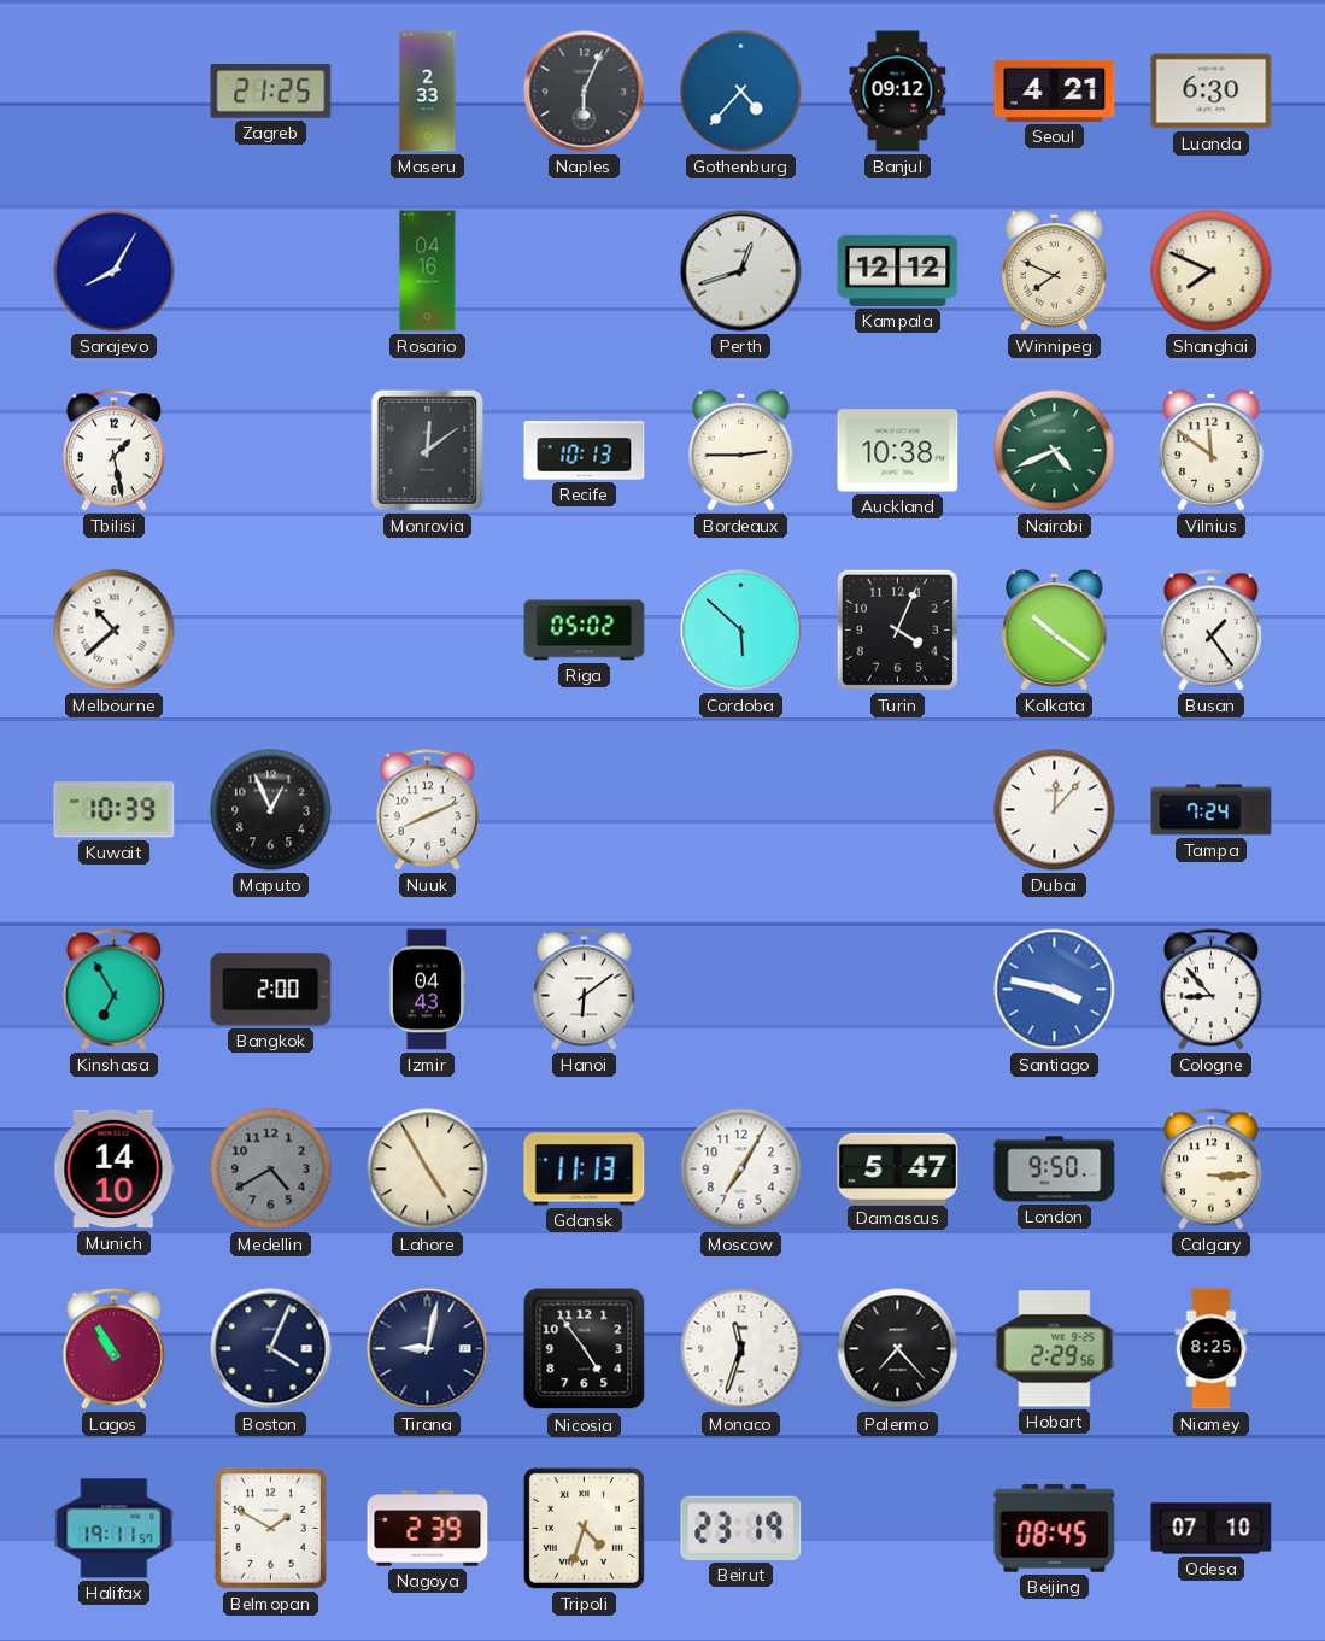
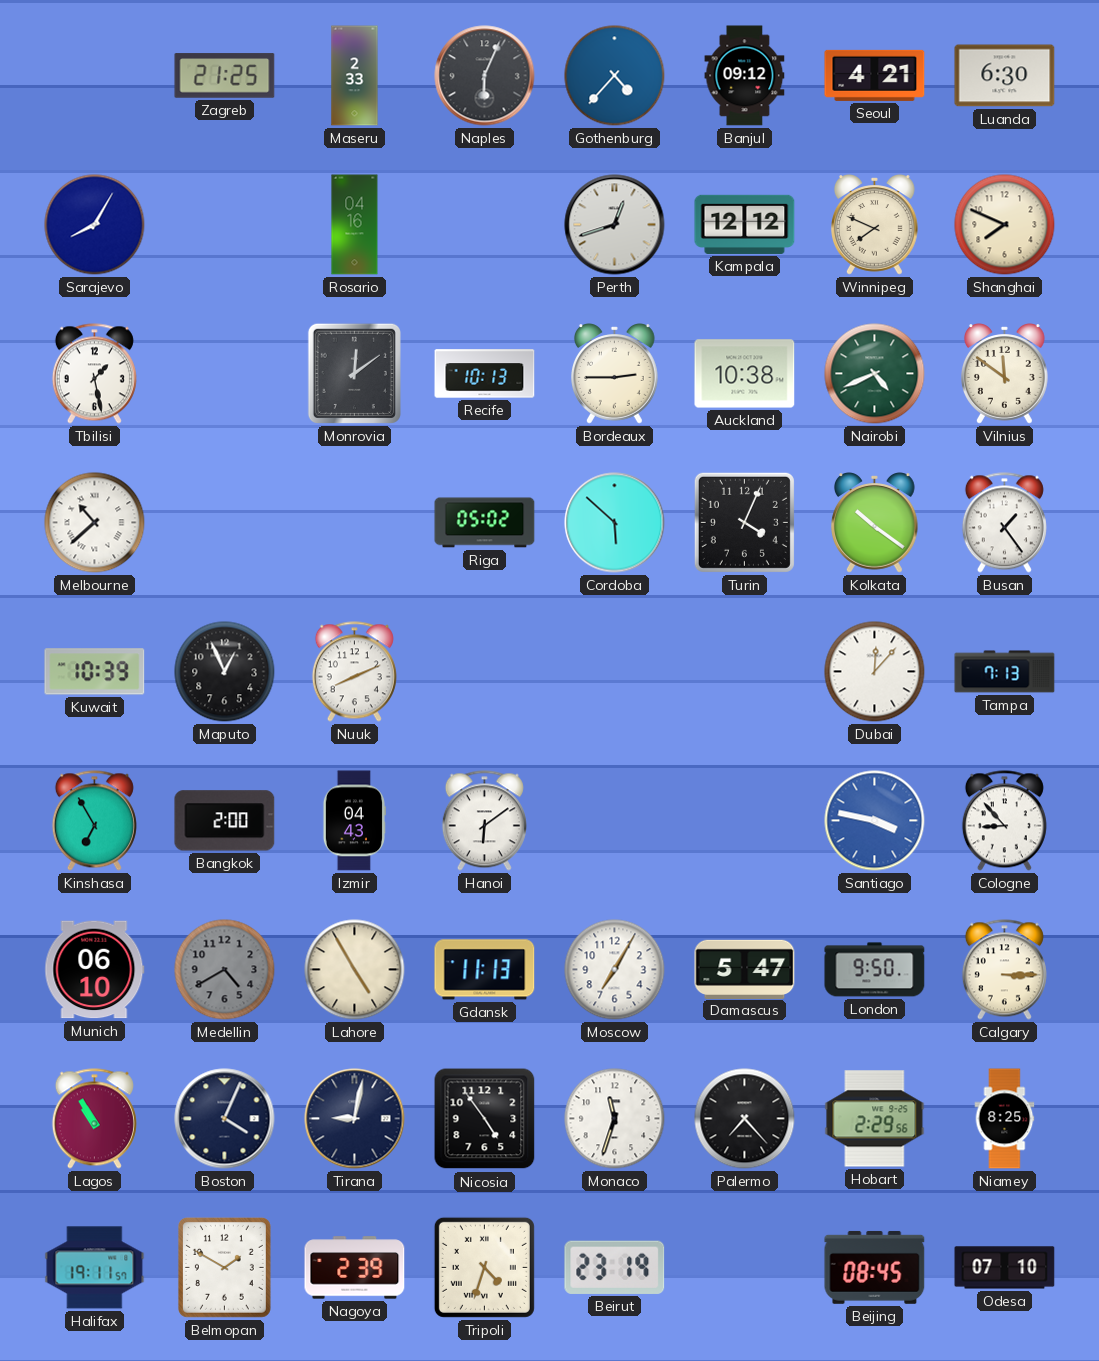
Tampa: 7:24 -> 7:13
Munich: 14:10 -> 06:10
